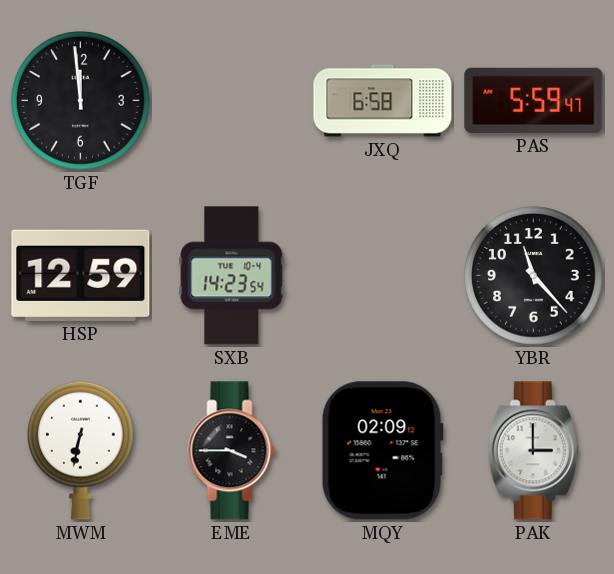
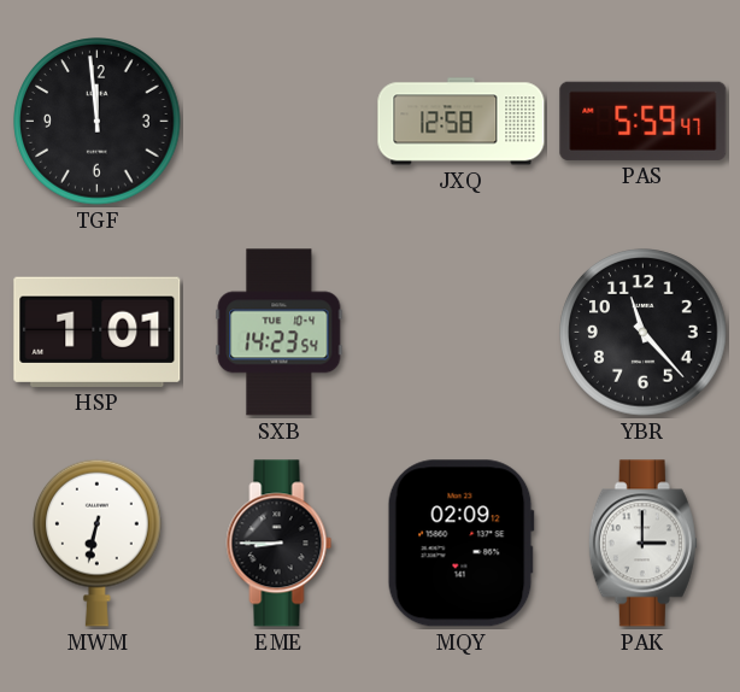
JXQ: 6:58 -> 12:58
HSP: 12:59 -> 1:01
EME: 3:45 -> 8:45
